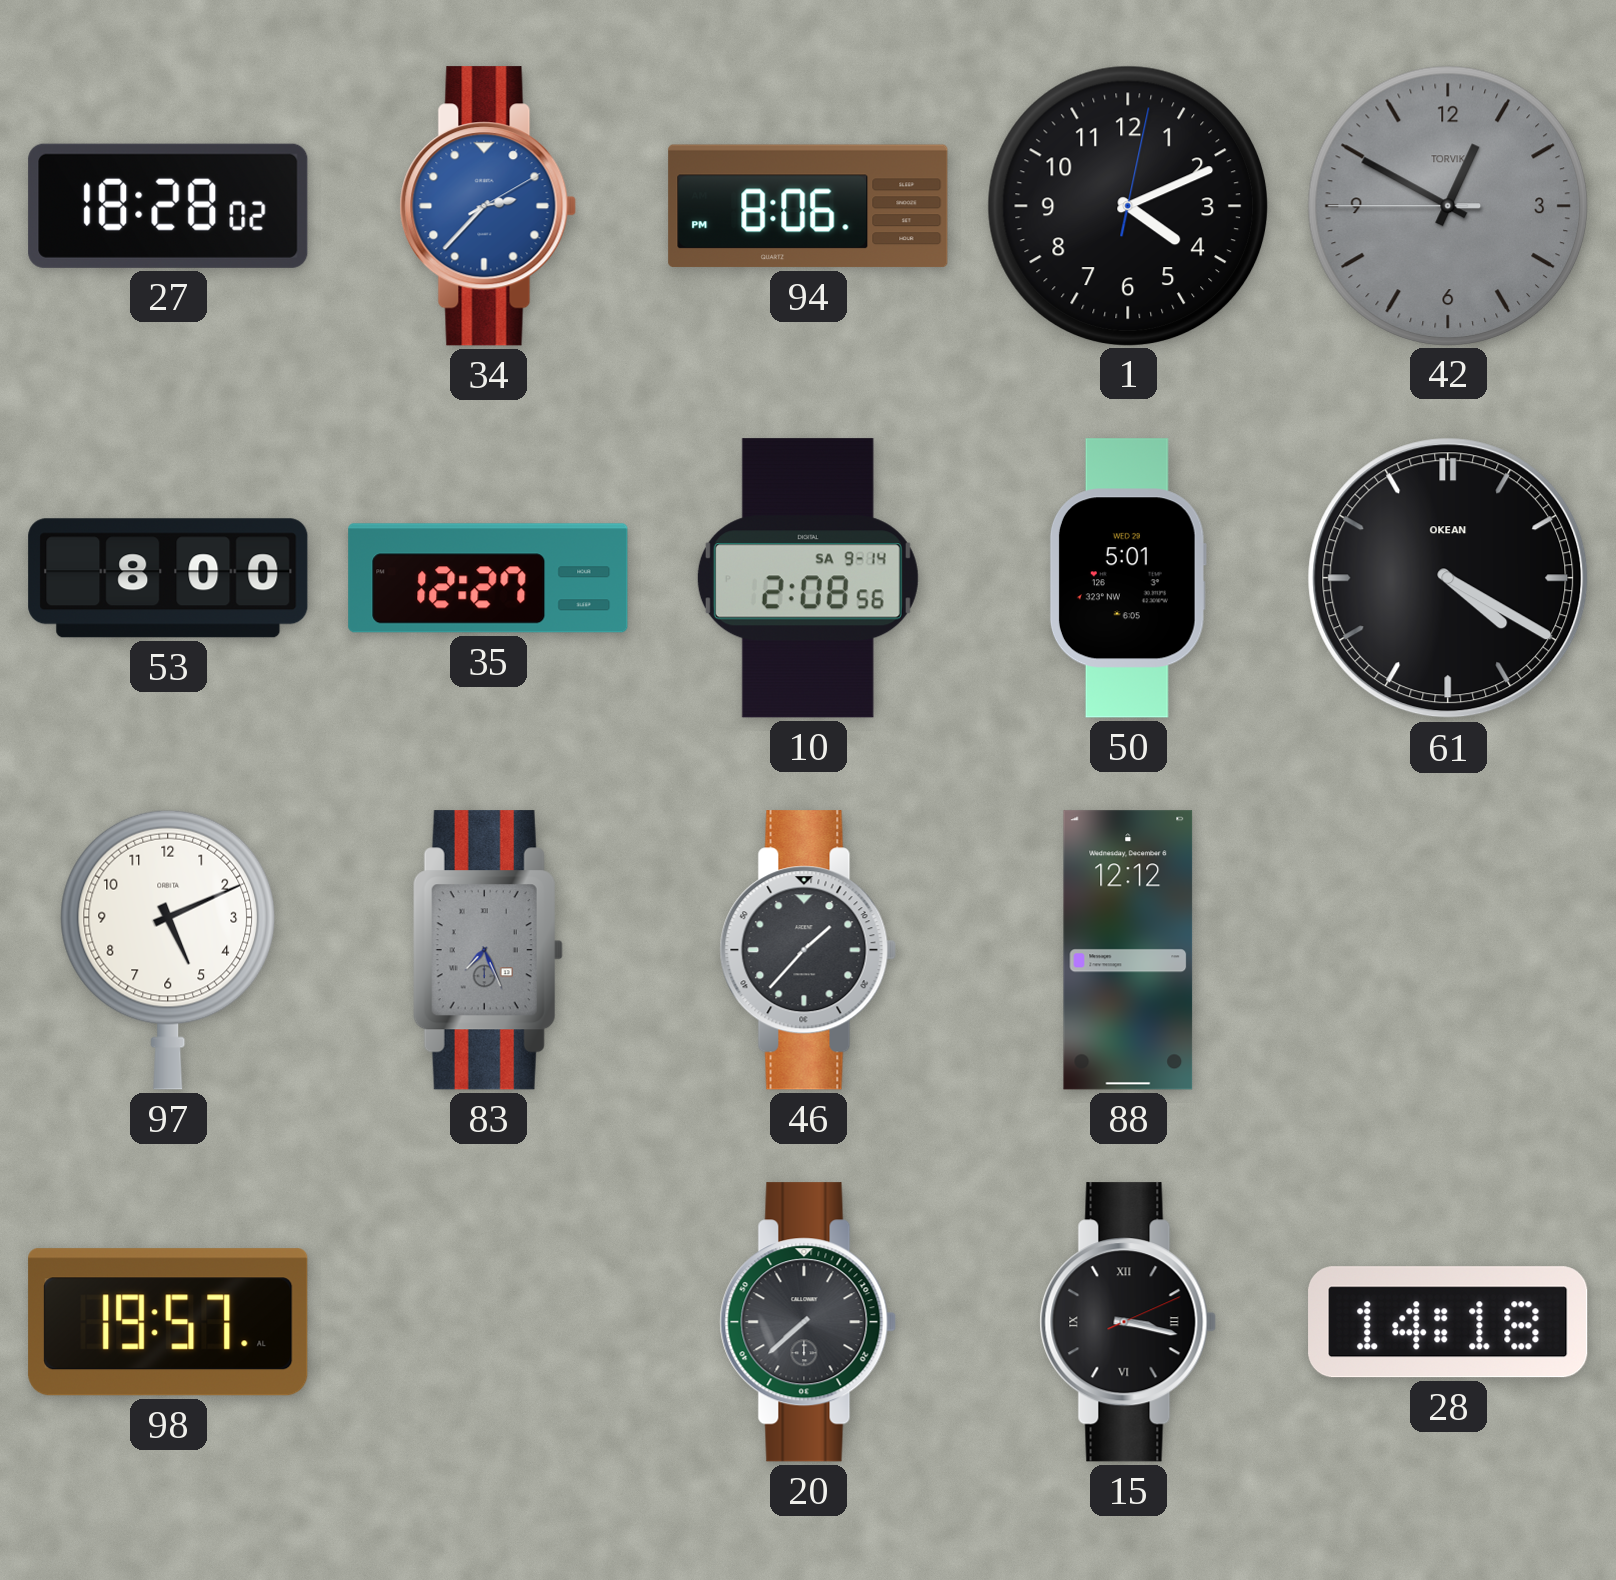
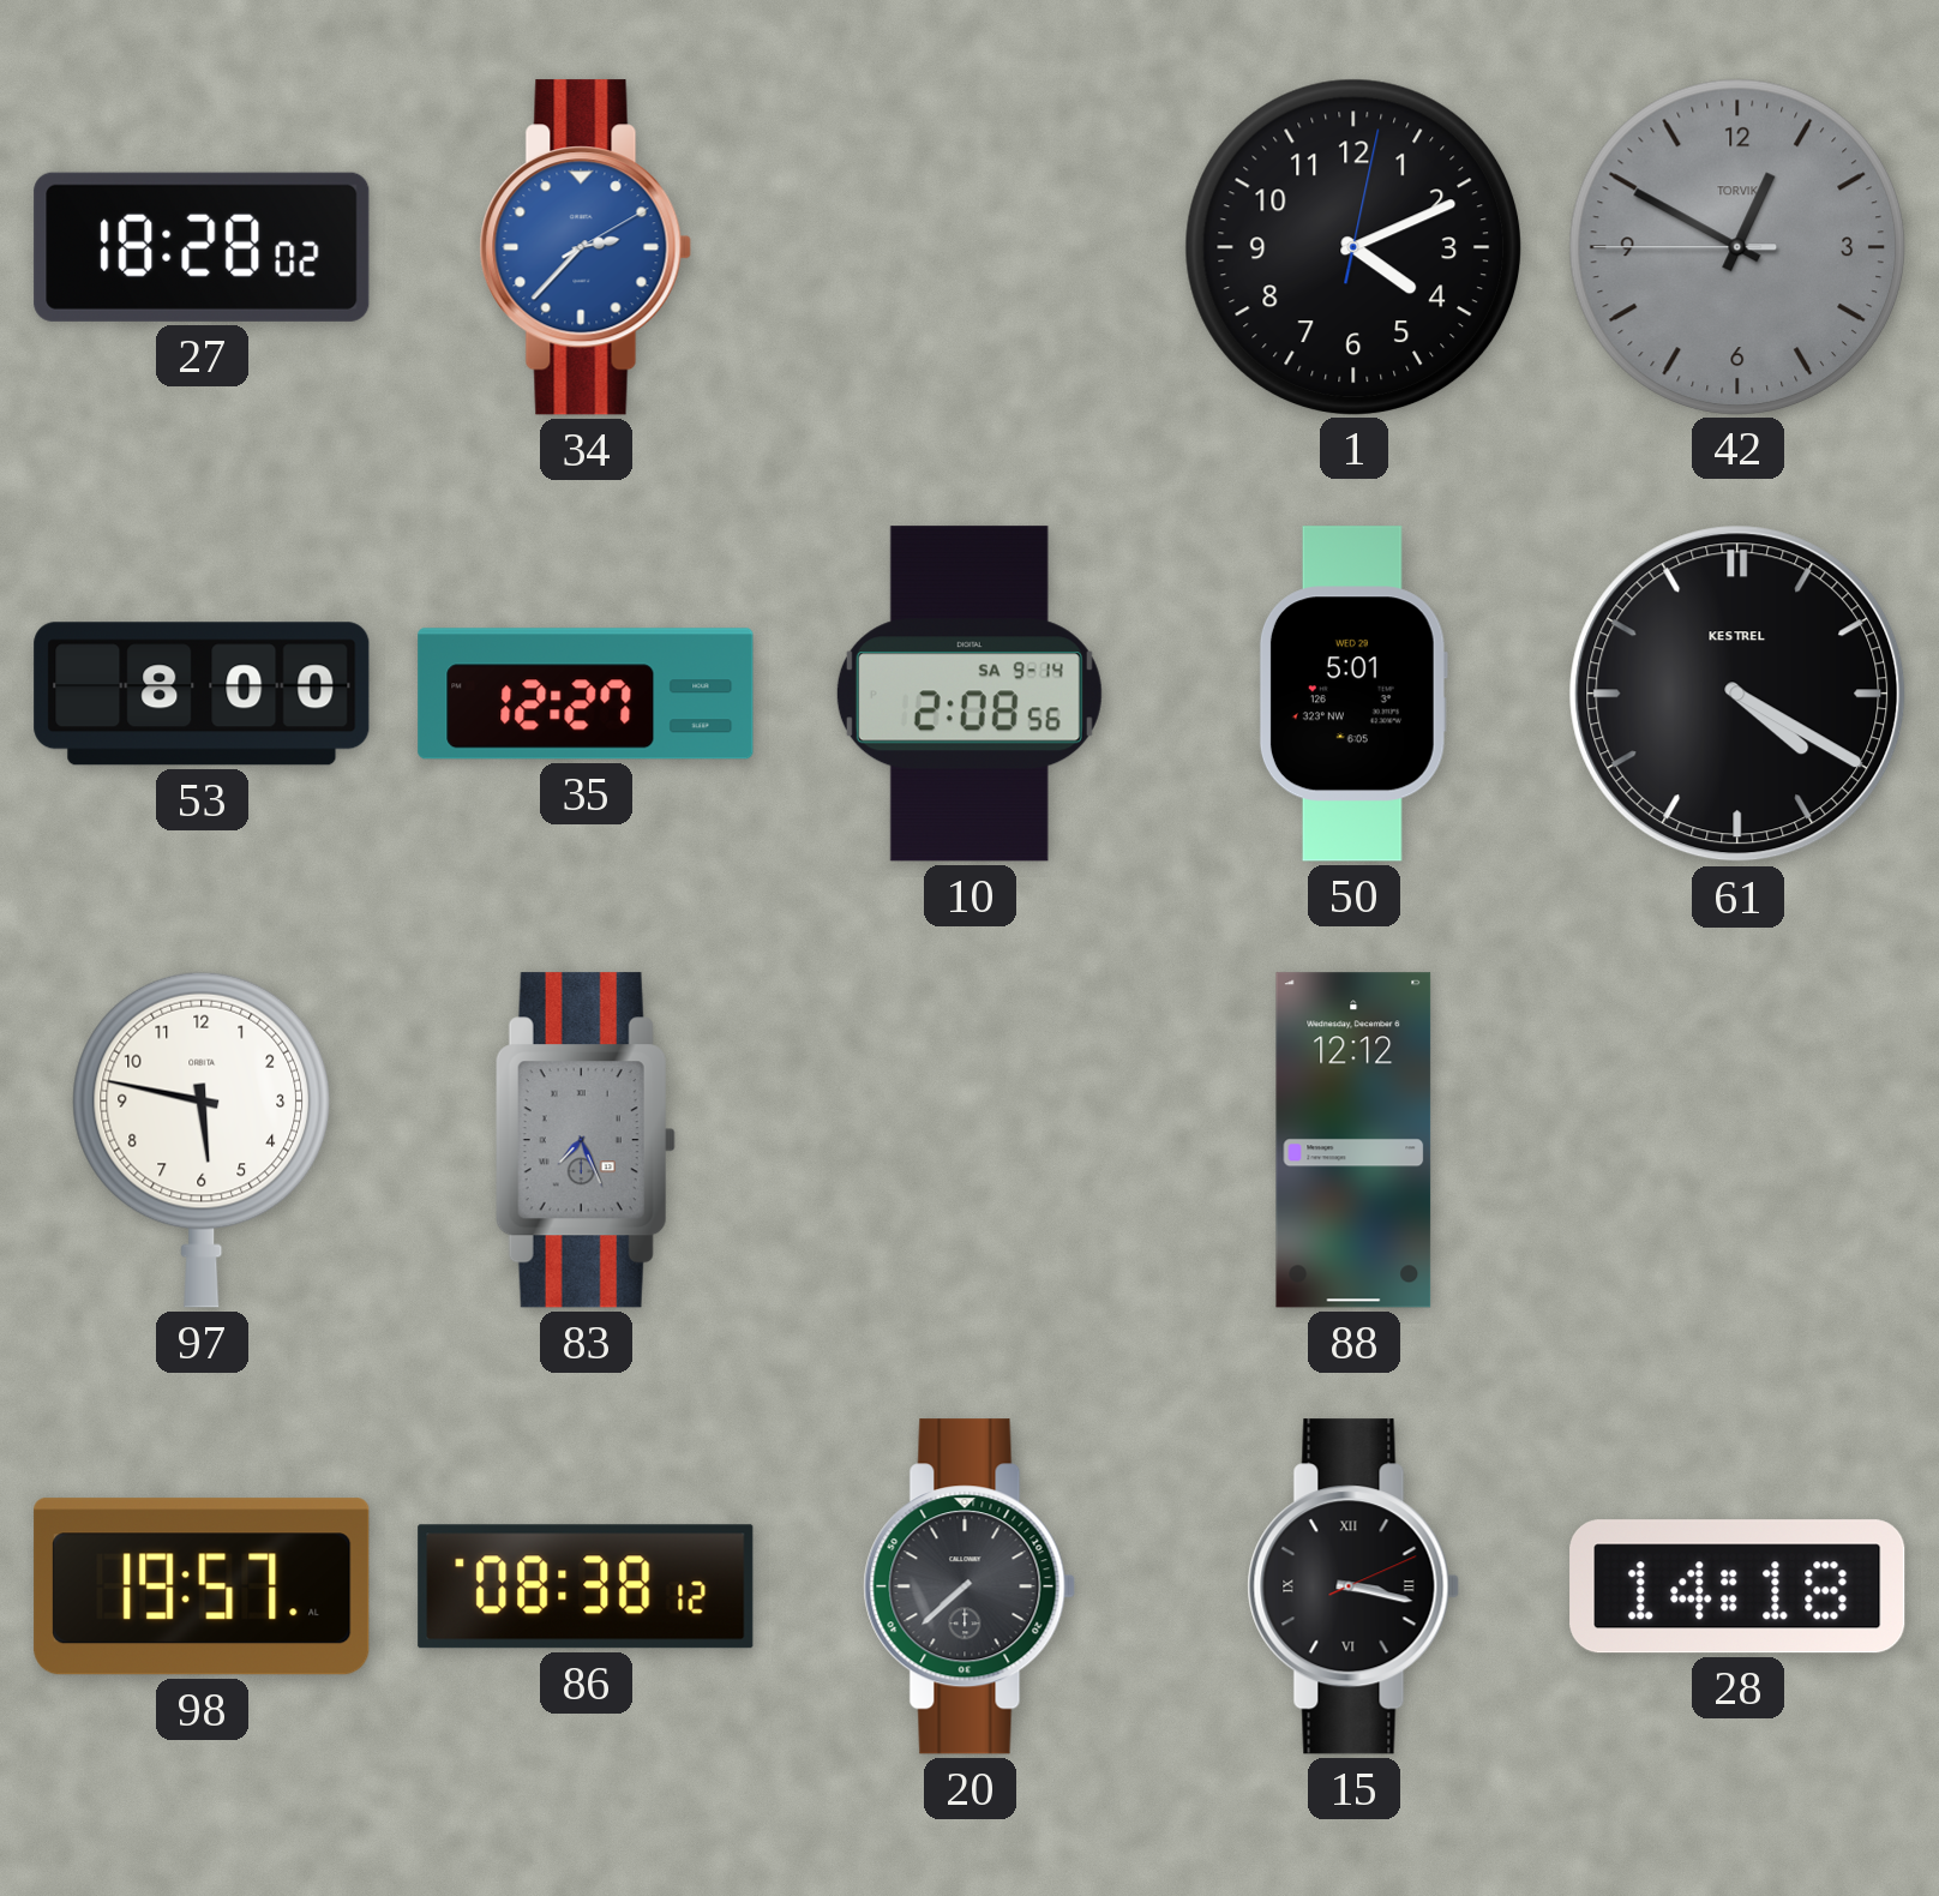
94: 8:06 -> none
61 brand: OKEAN -> KESTREL
97: 5:11 -> 5:47
46: 1:37 -> none
86: none -> 08:38
